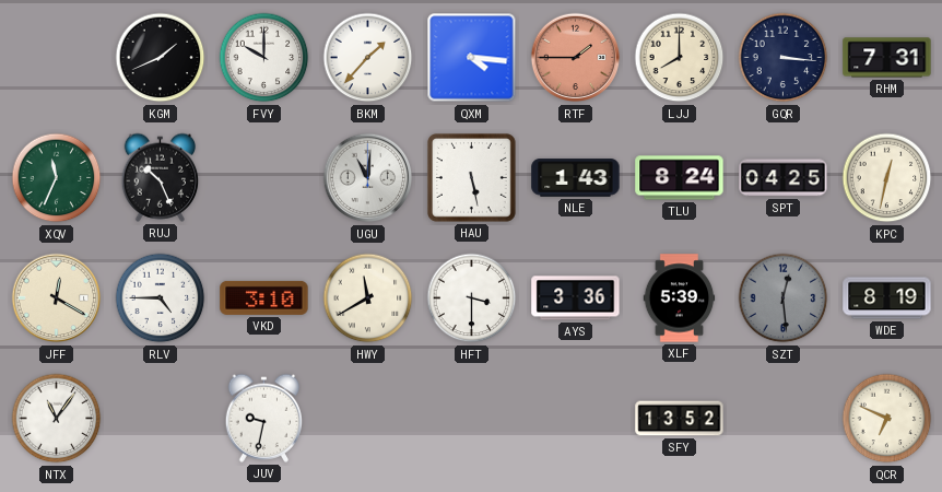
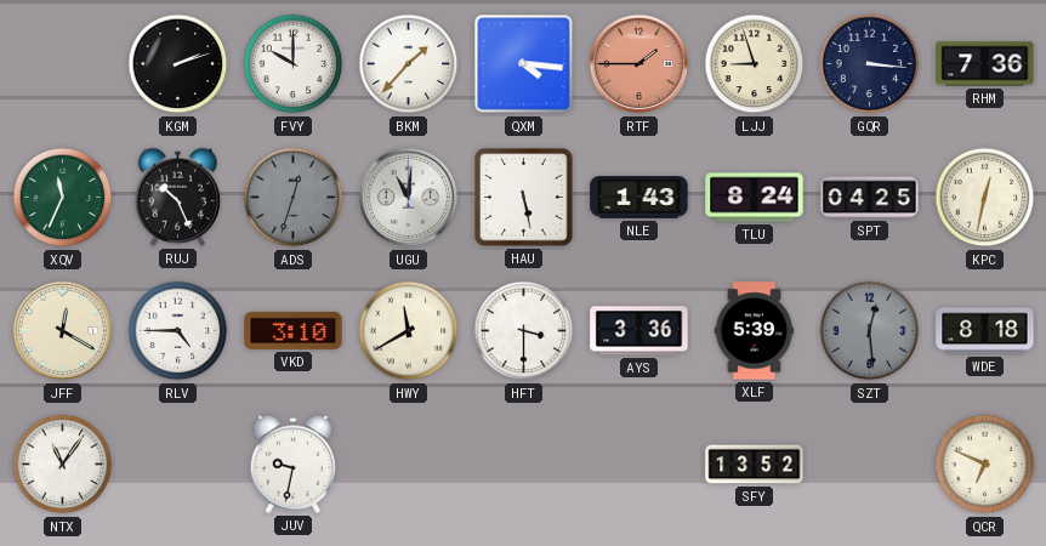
KGM: 1:41 -> 2:12
LJJ: 8:00 -> 8:57
RHM: 7:31 -> 7:36
ADS: none -> 12:33
WDE: 8:19 -> 8:18
